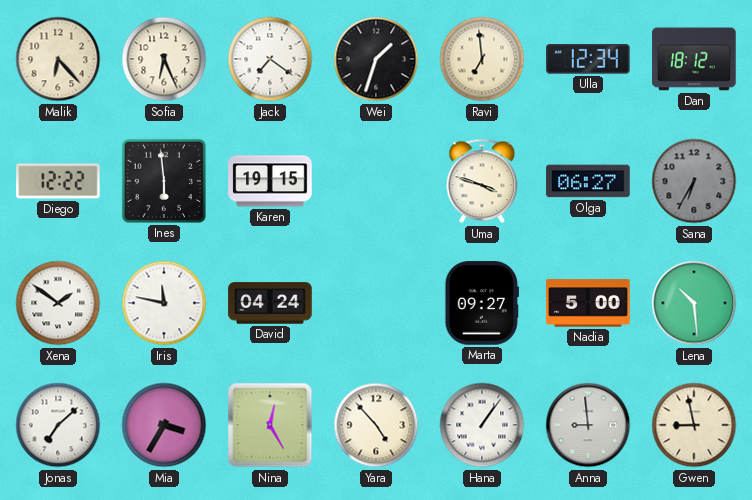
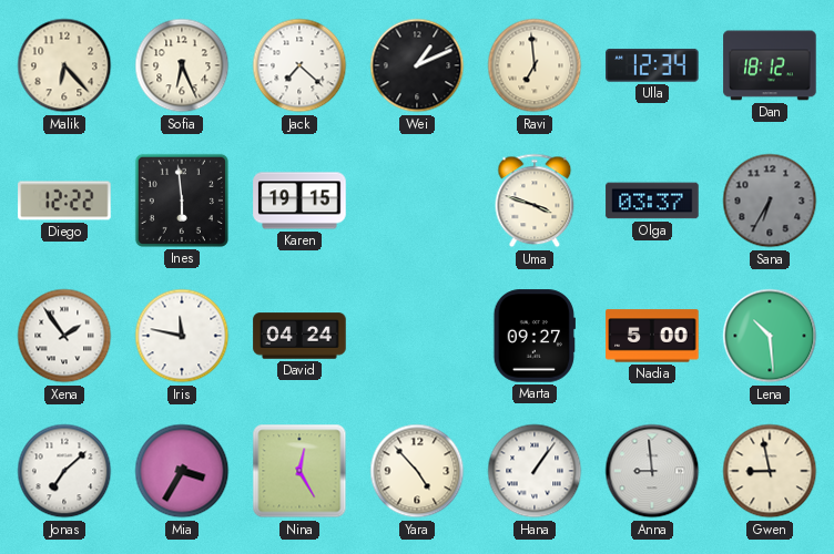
Jack: 7:21 -> 7:22
Wei: 1:33 -> 1:11
Olga: 06:27 -> 03:37
Xena: 1:51 -> 1:54
